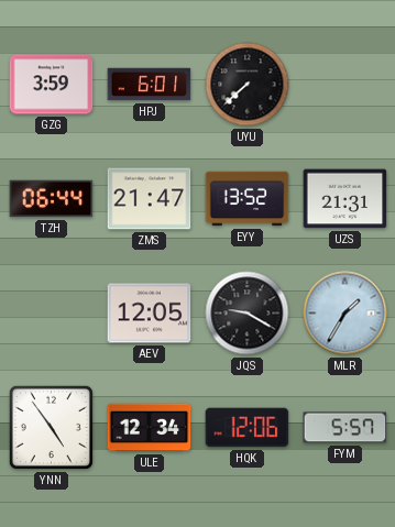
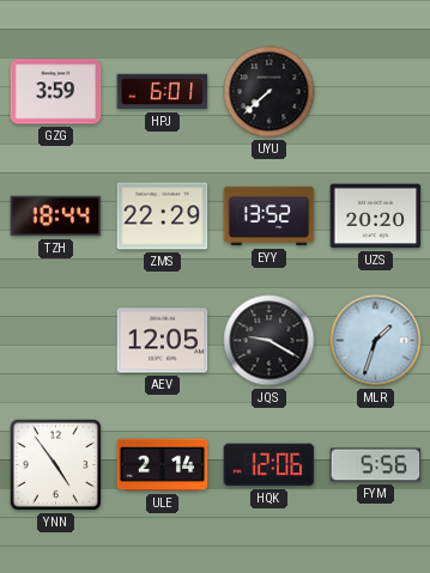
TZH: 06:44 -> 18:44
ZMS: 21:47 -> 22:29
UZS: 21:31 -> 20:20
MLR: 1:35 -> 1:33
ULE: 12:34 -> 2:14
FYM: 5:57 -> 5:56
